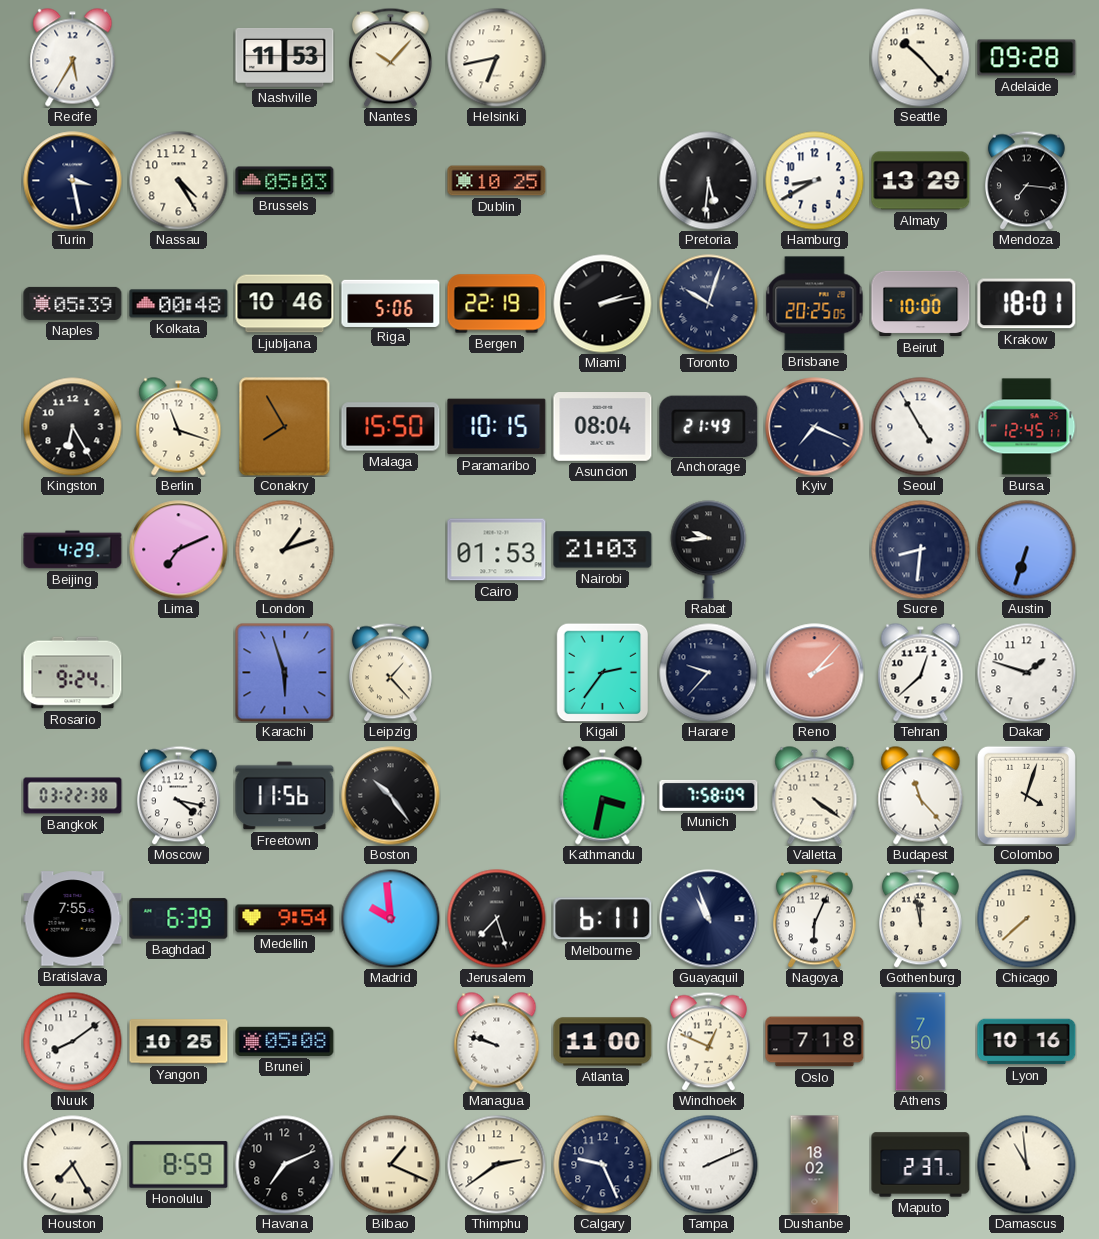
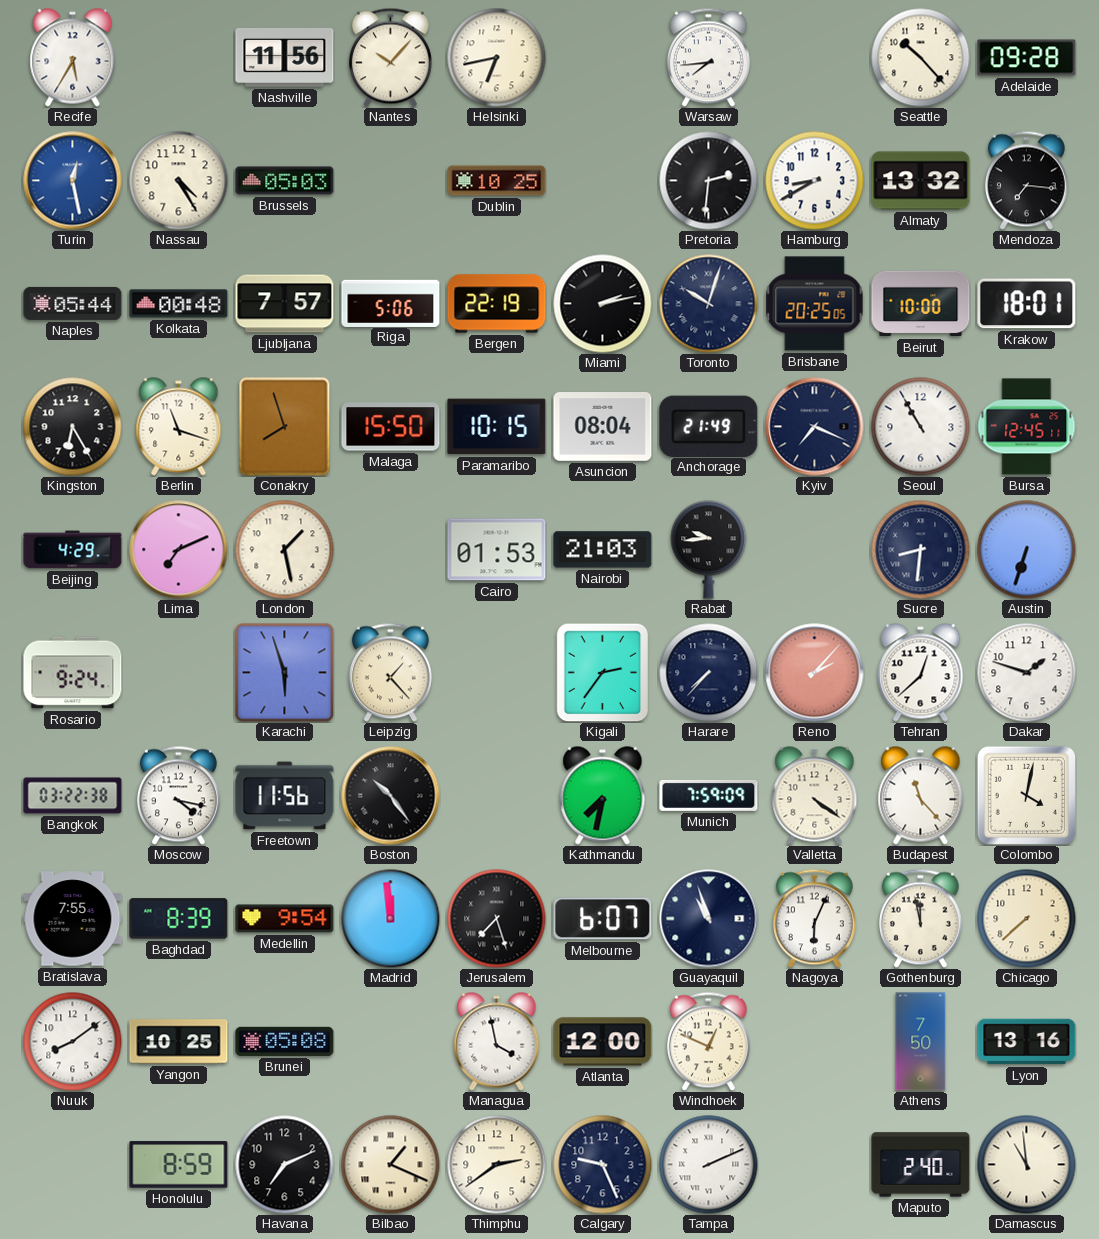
Nashville: 11:53 -> 11:56
Warsaw: none -> 7:44
Turin: 3:28 -> 12:28
Turin dial: navy -> blue
Pretoria: 5:31 -> 2:31
Almaty: 13:29 -> 13:32
Naples: 05:39 -> 05:44
Ljubljana: 10:46 -> 7:57
Conakry: 7:55 -> 7:57
Seoul: 4:55 -> 10:55
London: 1:12 -> 1:28
Harare: 9:37 -> 7:37
Kathmandu: 3:32 -> 7:32
Munich: 7:58 -> 7:59
Colombo: 4:03 -> 4:02
Baghdad: 6:39 -> 8:39
Madrid: 9:59 -> 11:59
Melbourne: 6:11 -> 6:07
Managua: 9:48 -> 3:58
Atlanta: 11:00 -> 12:00
Oslo: 7:18 -> none
Lyon: 10:16 -> 13:16
Houston: 7:25 -> none
Dushanbe: 18:02 -> none
Maputo: 2:37 -> 2:40
